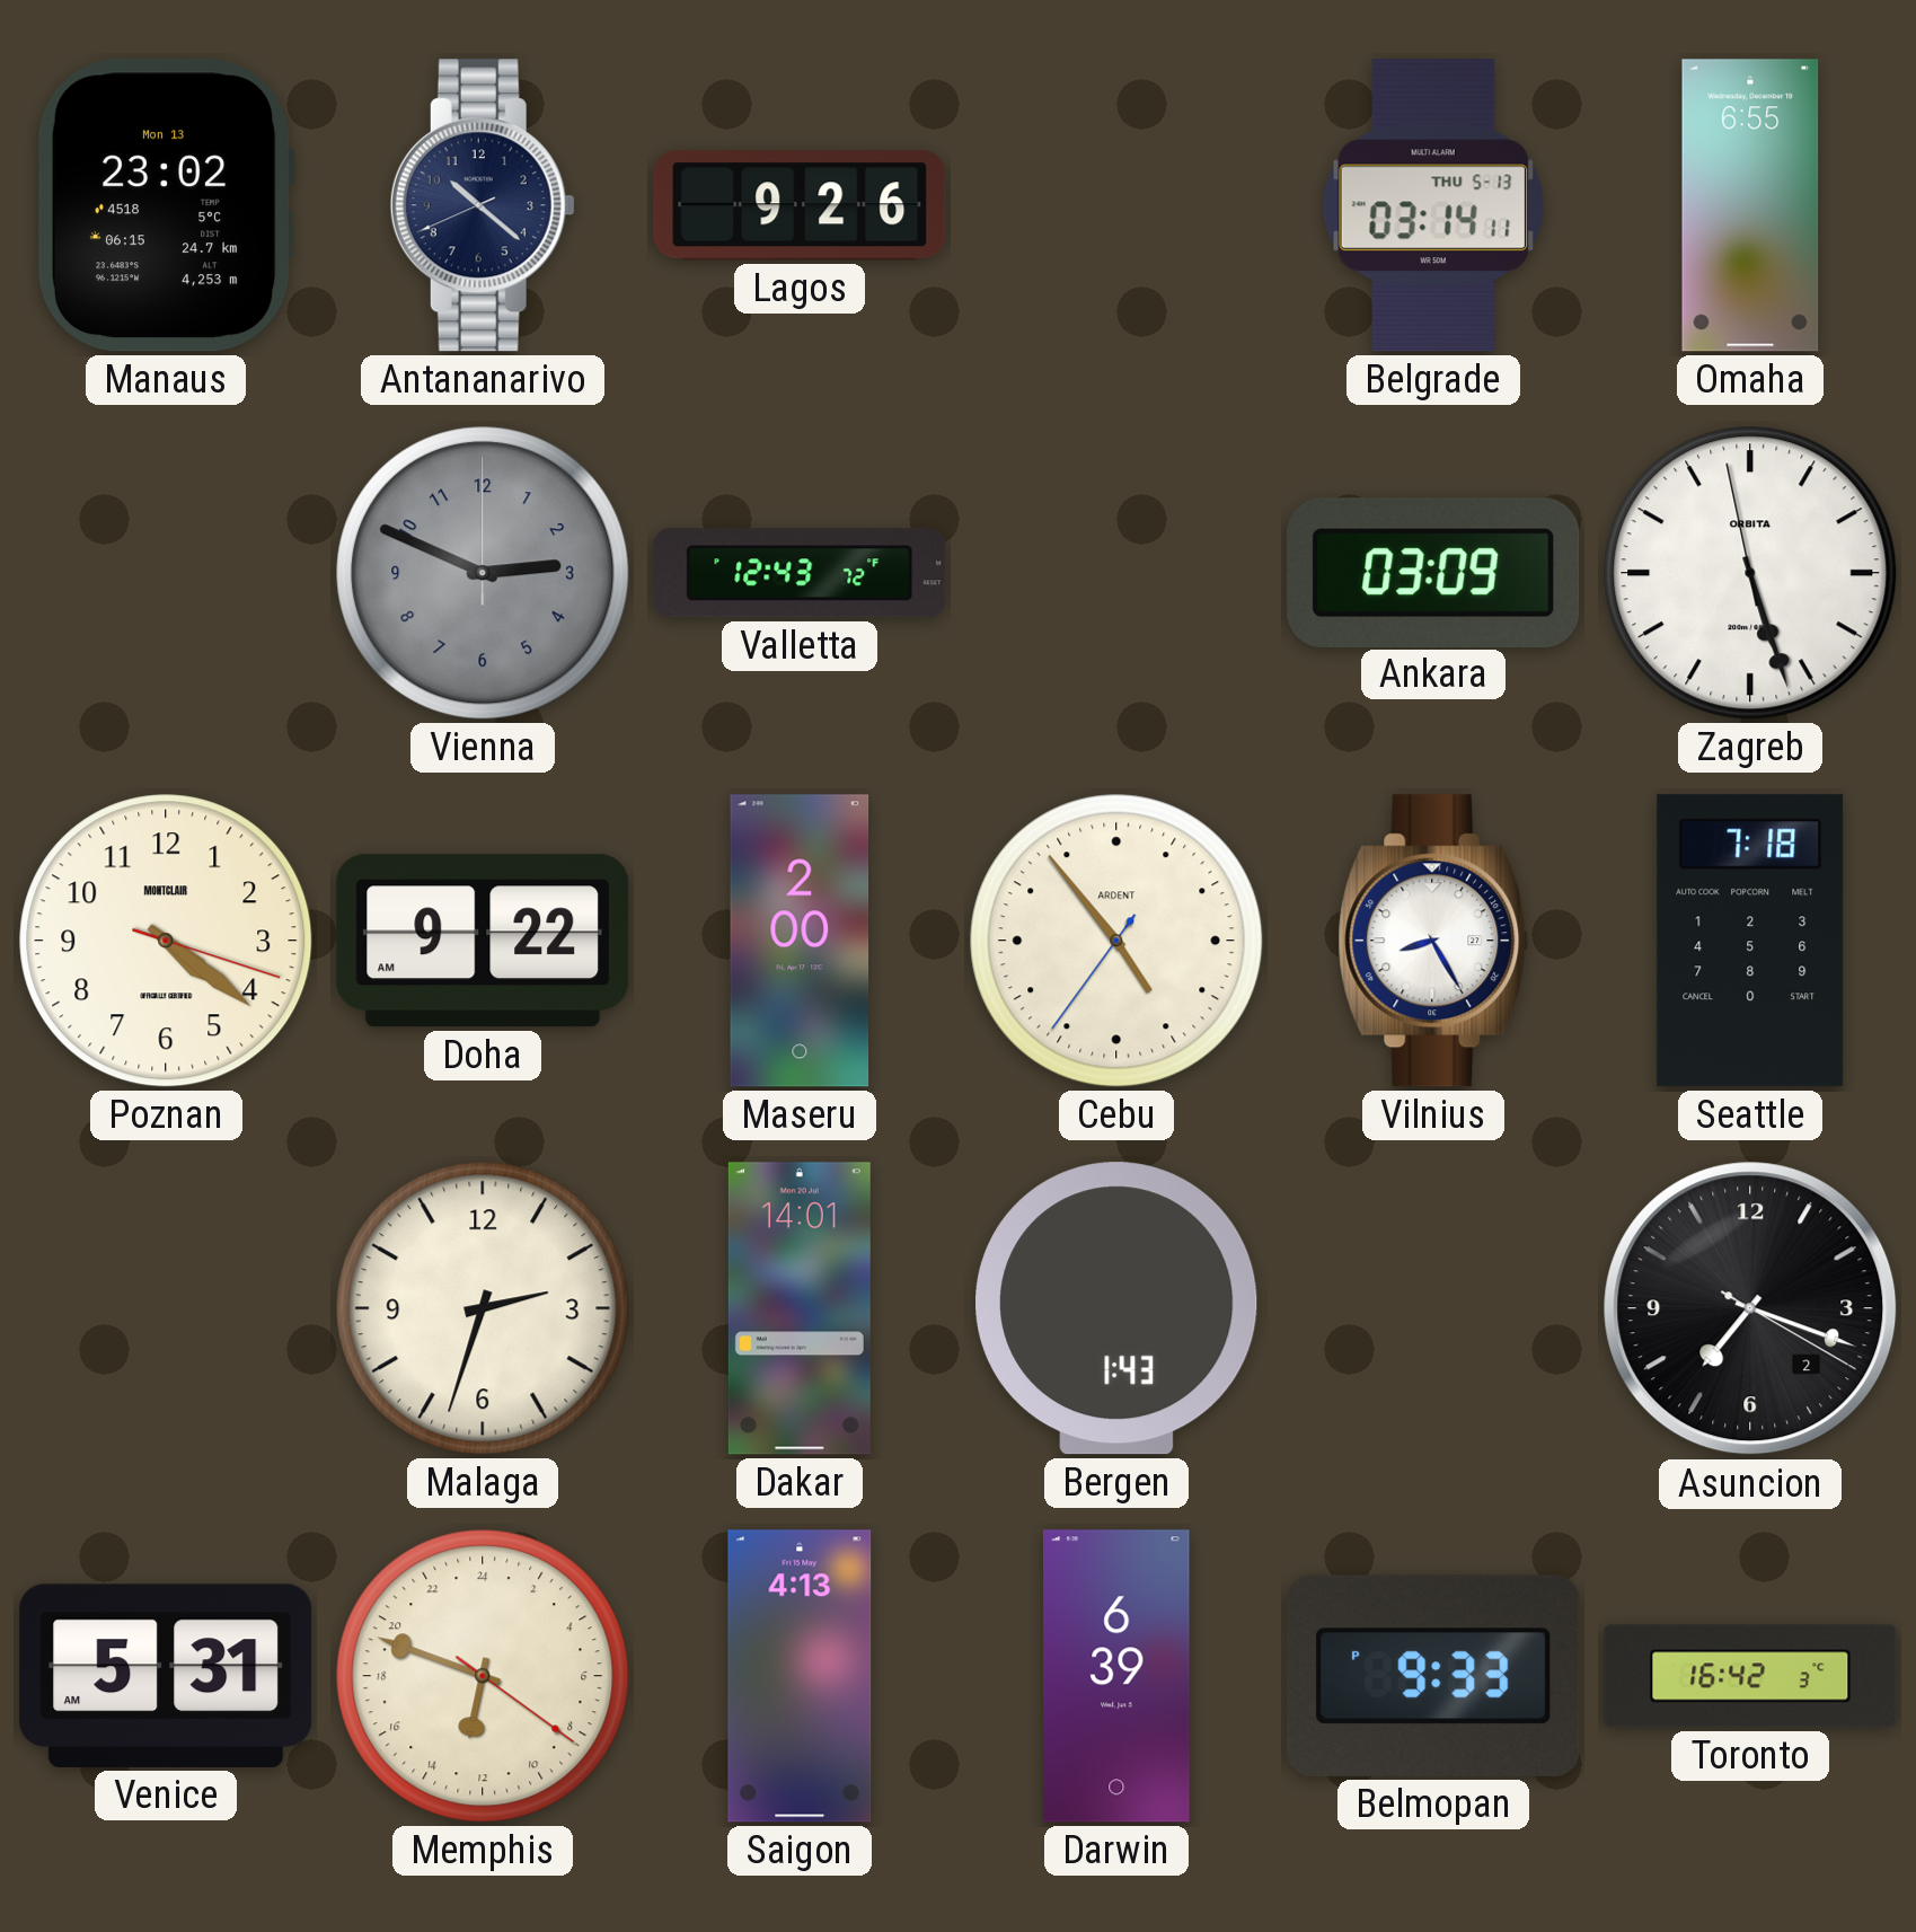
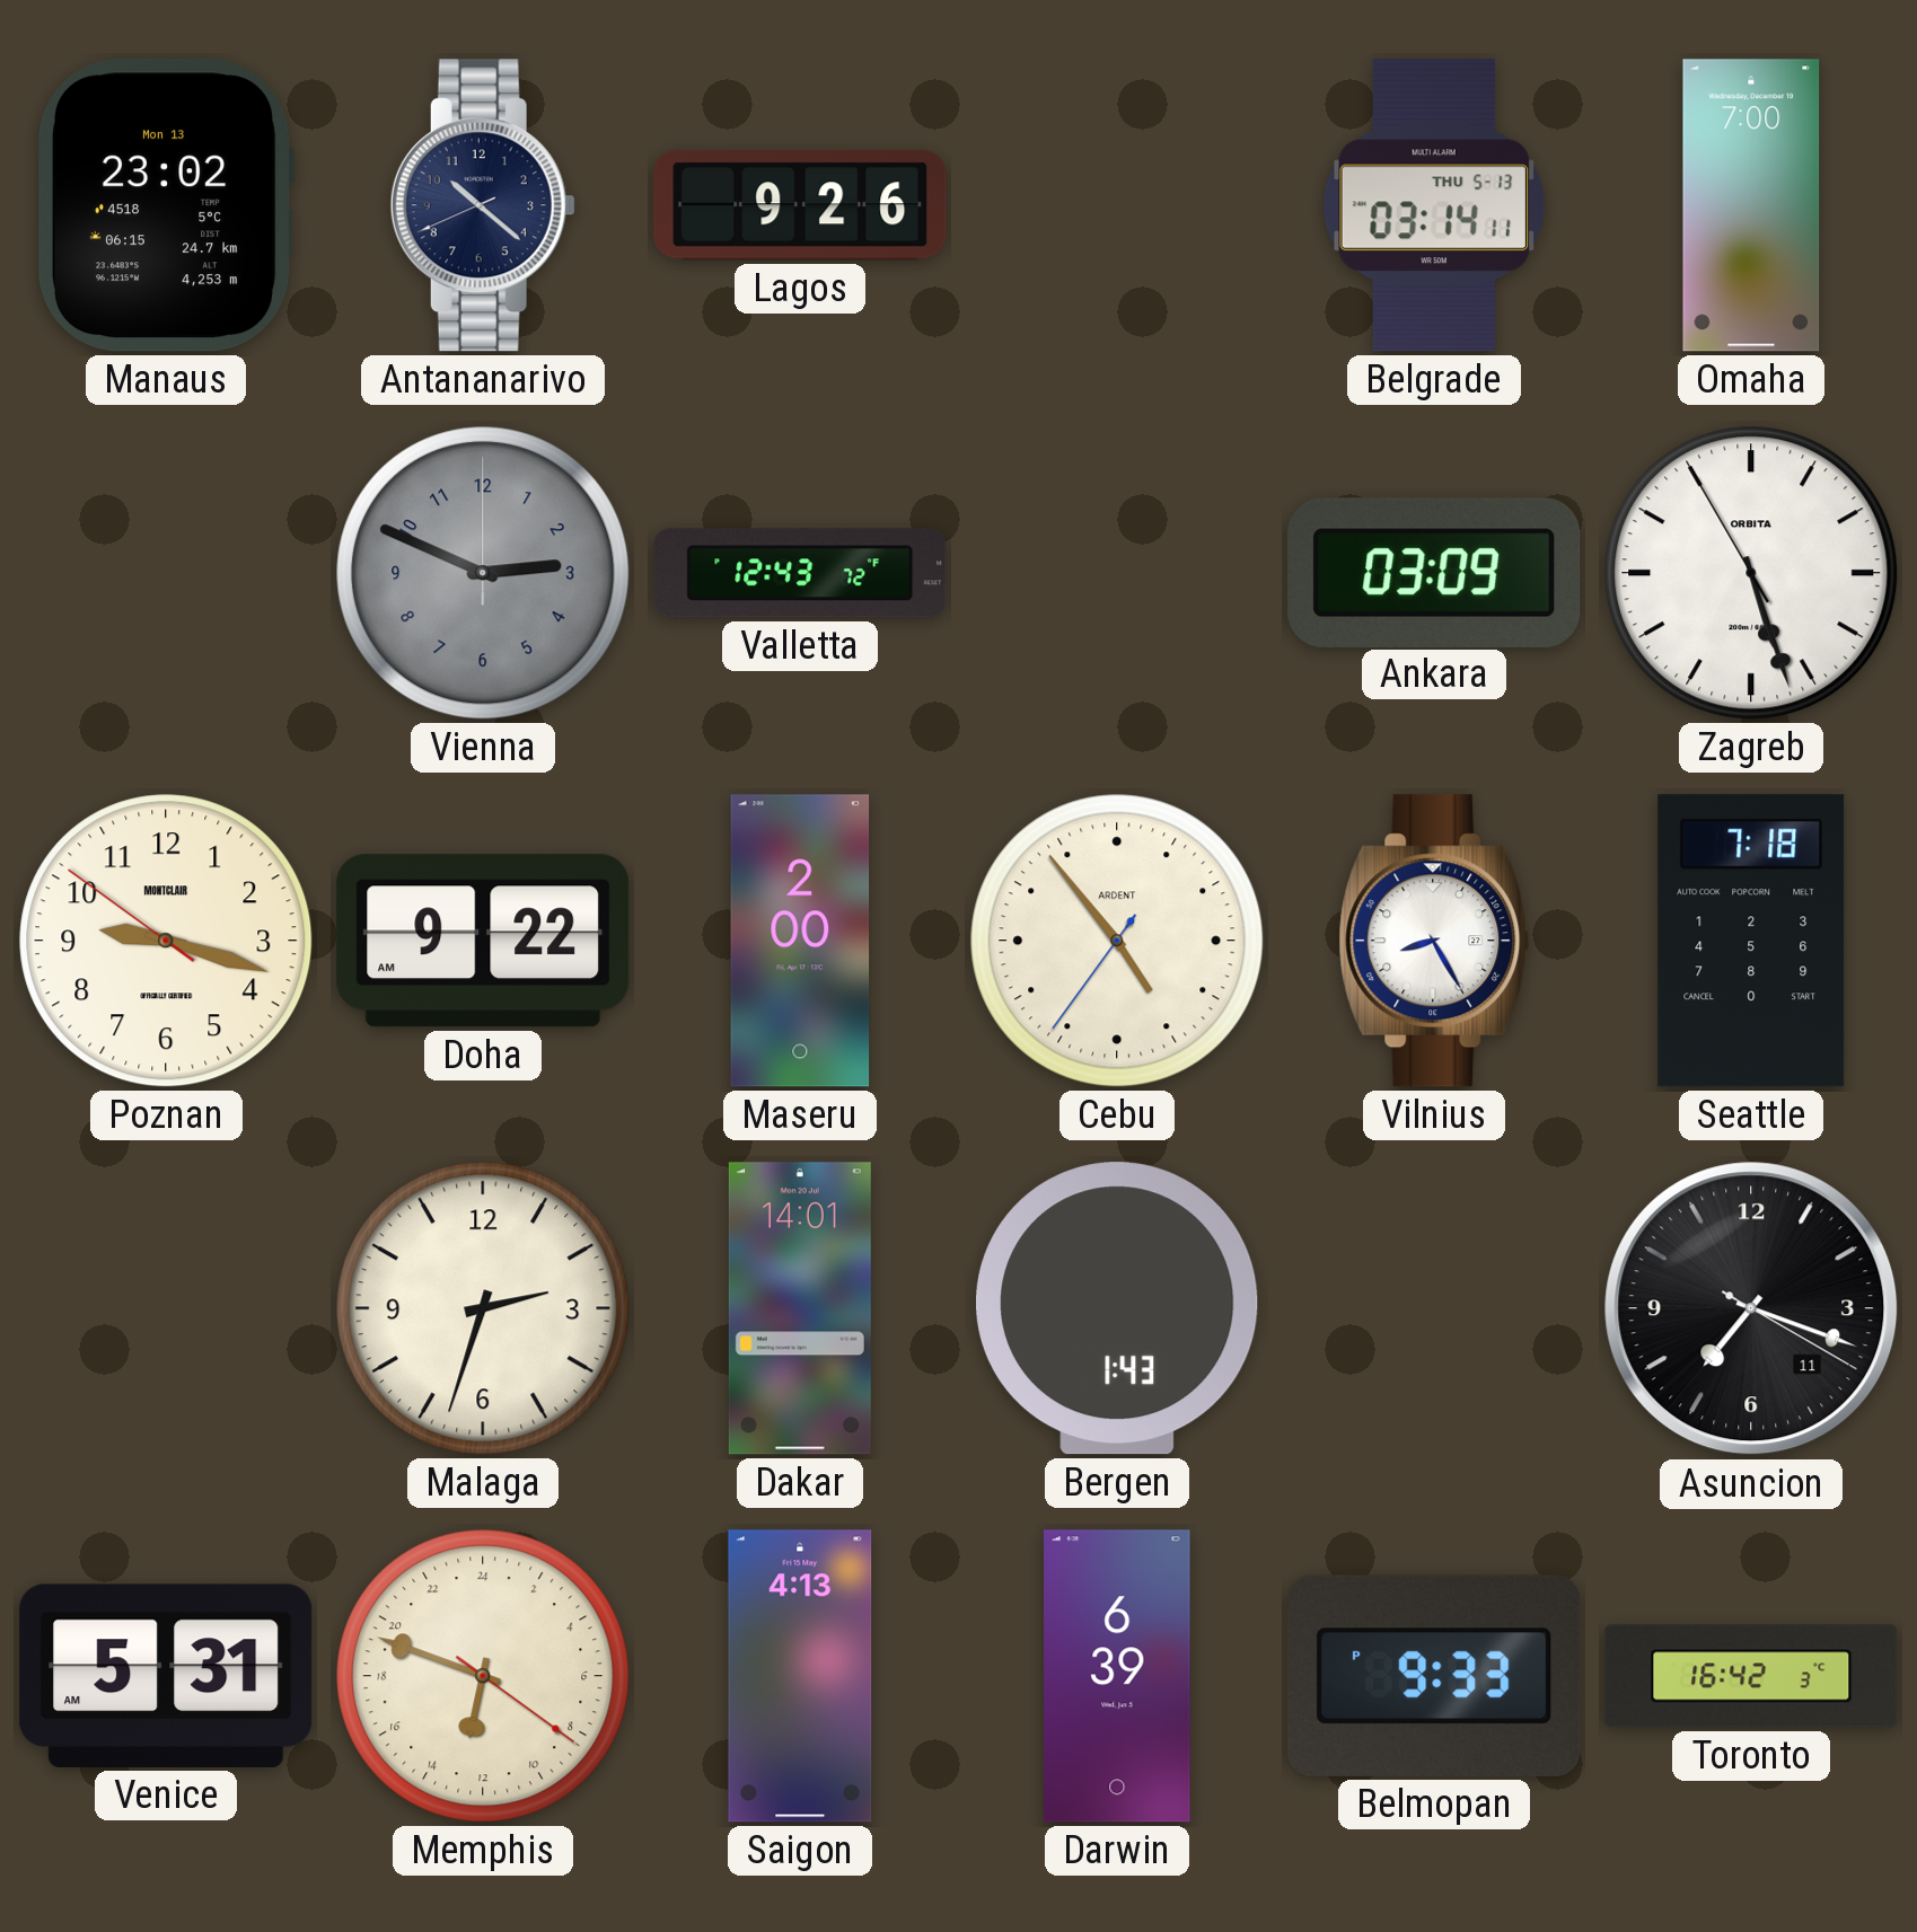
Omaha: 6:55 -> 7:00
Zagreb: 5:26:58 -> 5:26:55
Poznan: 4:21 -> 9:17
Asuncion date: 2 -> 11
